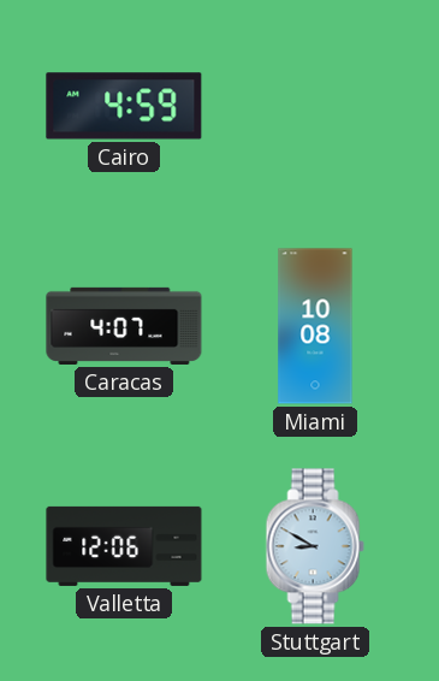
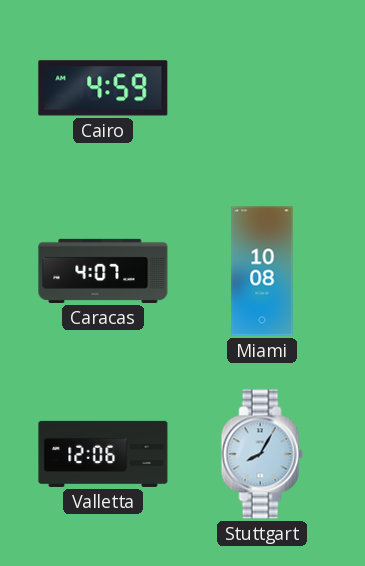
Stuttgart: 8:50 -> 8:05
